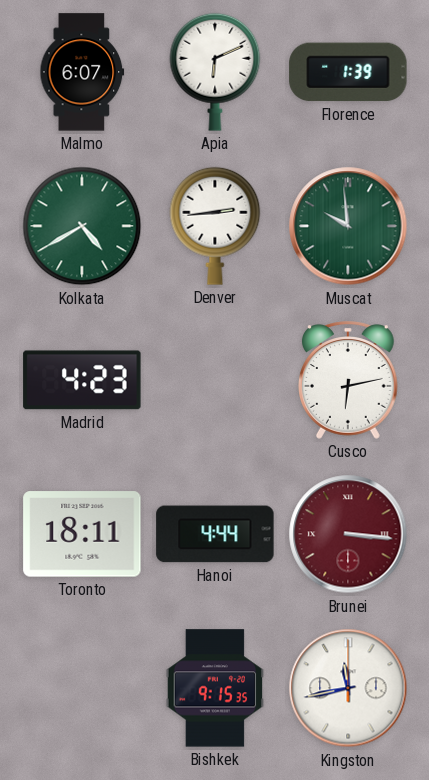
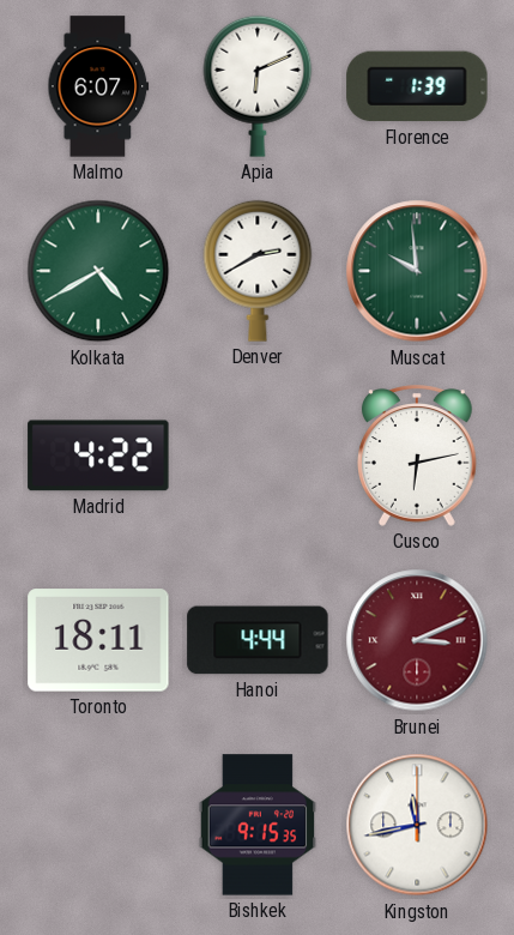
Denver: 2:44 -> 2:40
Madrid: 4:23 -> 4:22
Brunei: 3:16 -> 3:11
